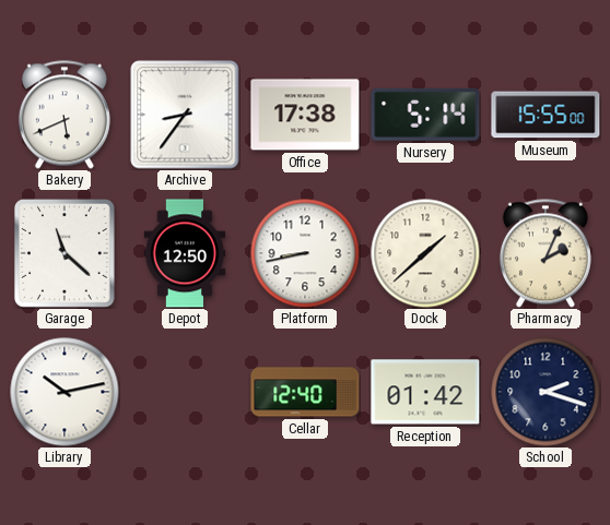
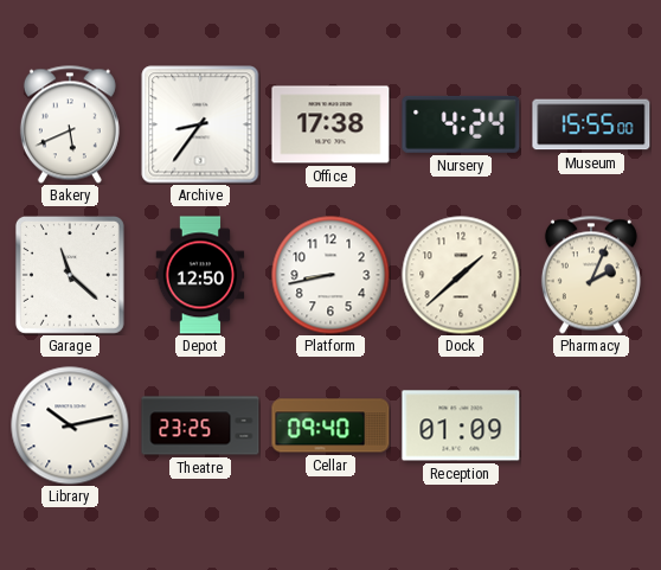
Nursery: 5:14 -> 4:24
Theatre: none -> 23:25
Cellar: 12:40 -> 09:40
Reception: 01:42 -> 01:09
School: 2:18 -> none
